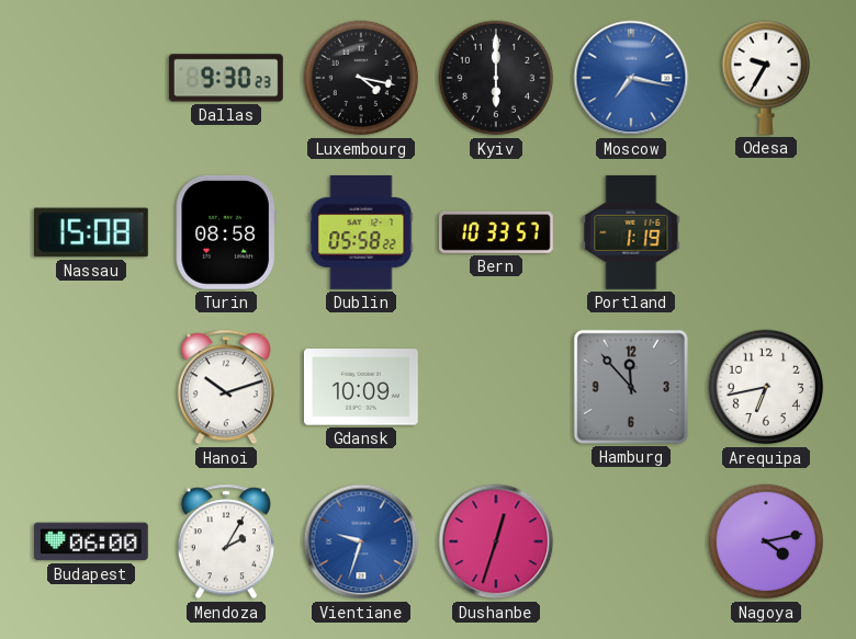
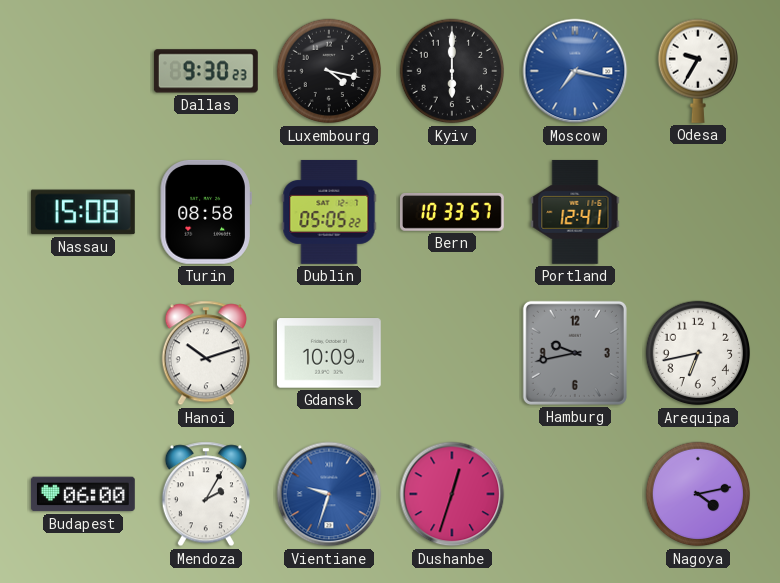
Dublin: 05:58 -> 05:05
Portland: 1:19 -> 12:41
Hamburg: 11:53 -> 9:43
